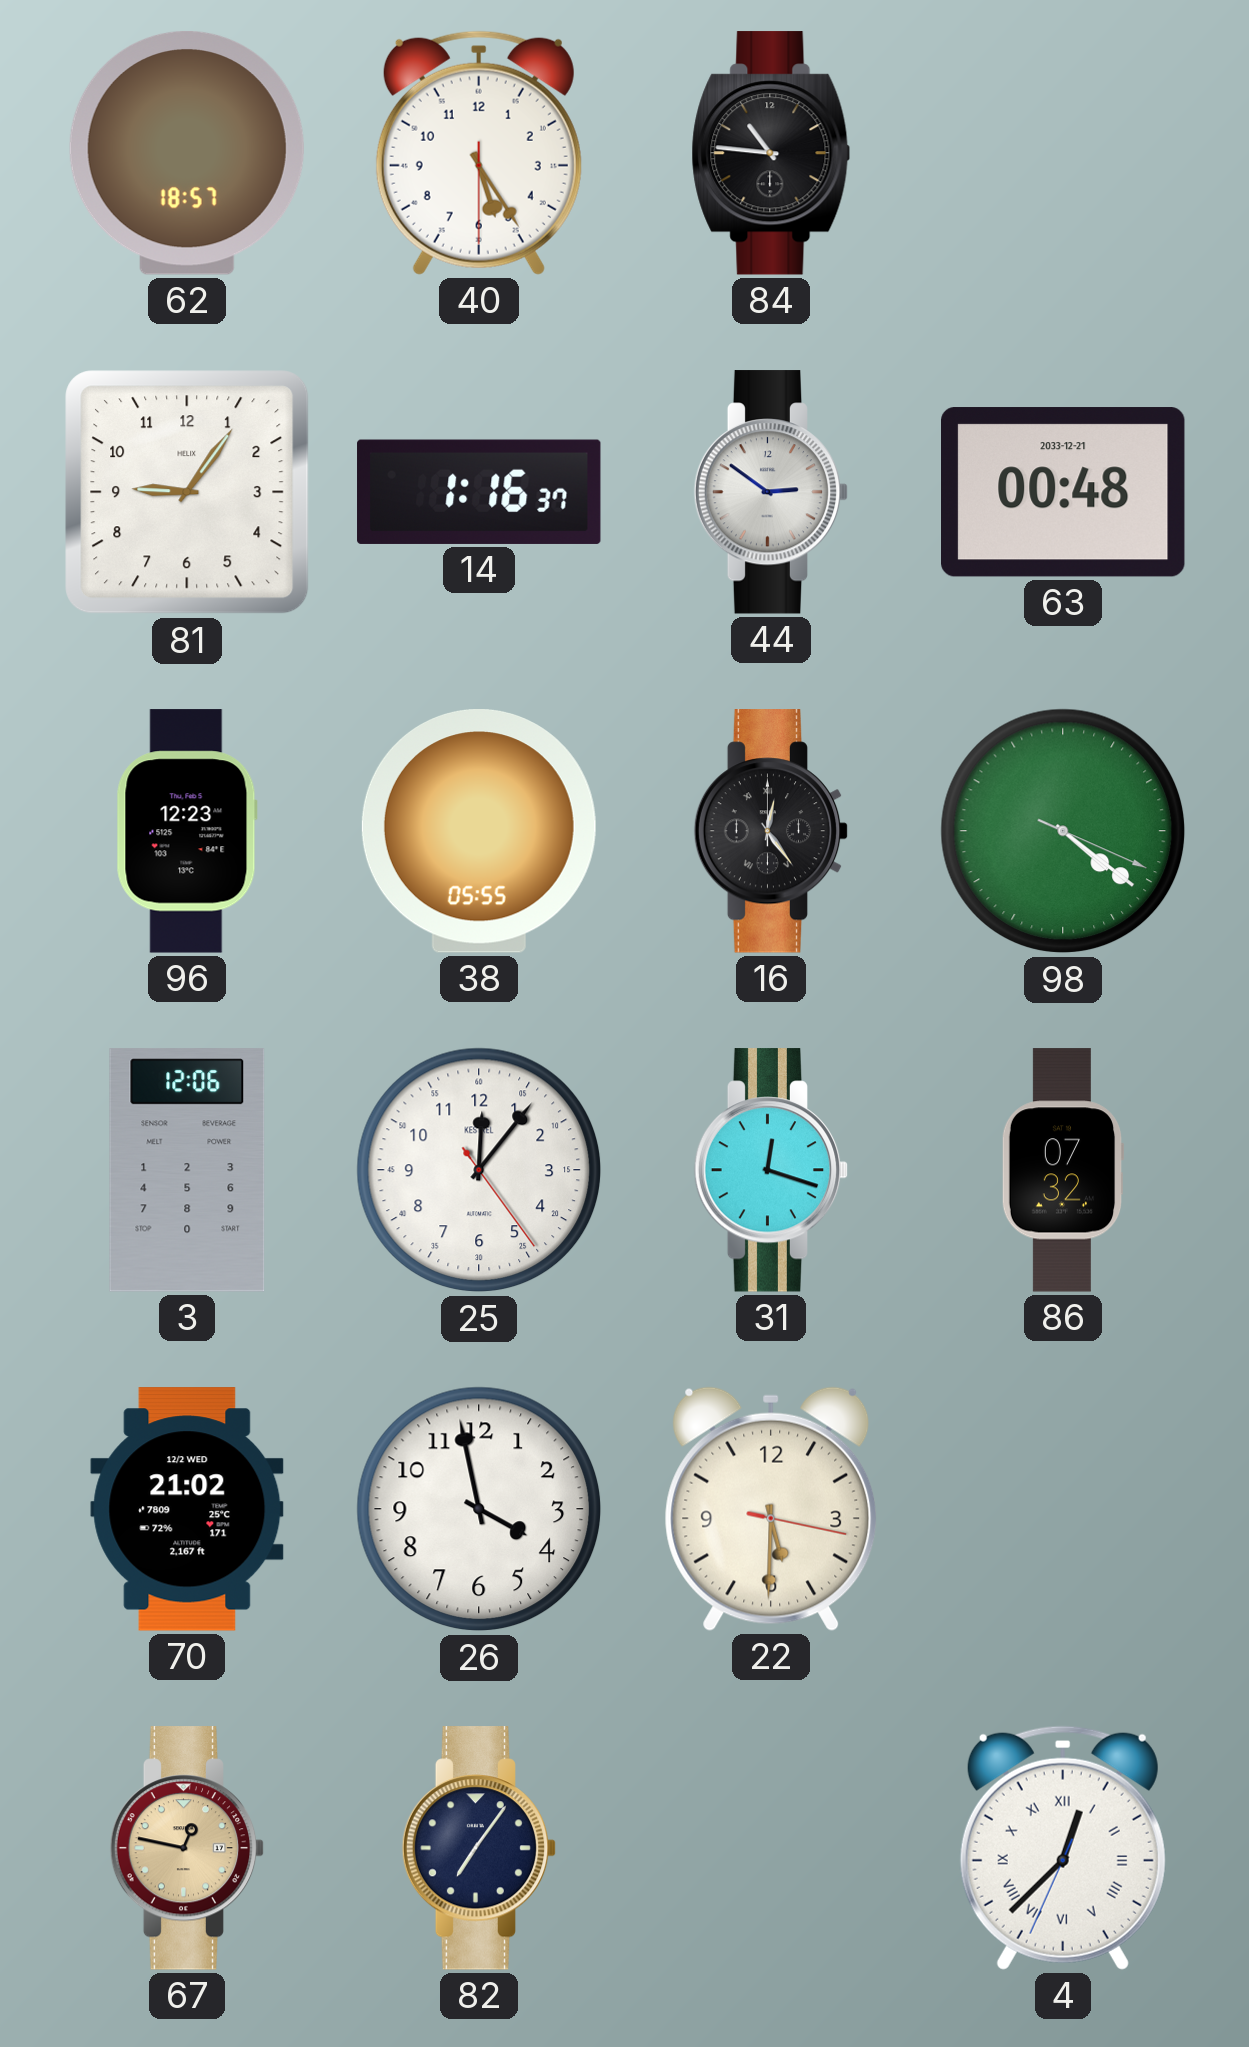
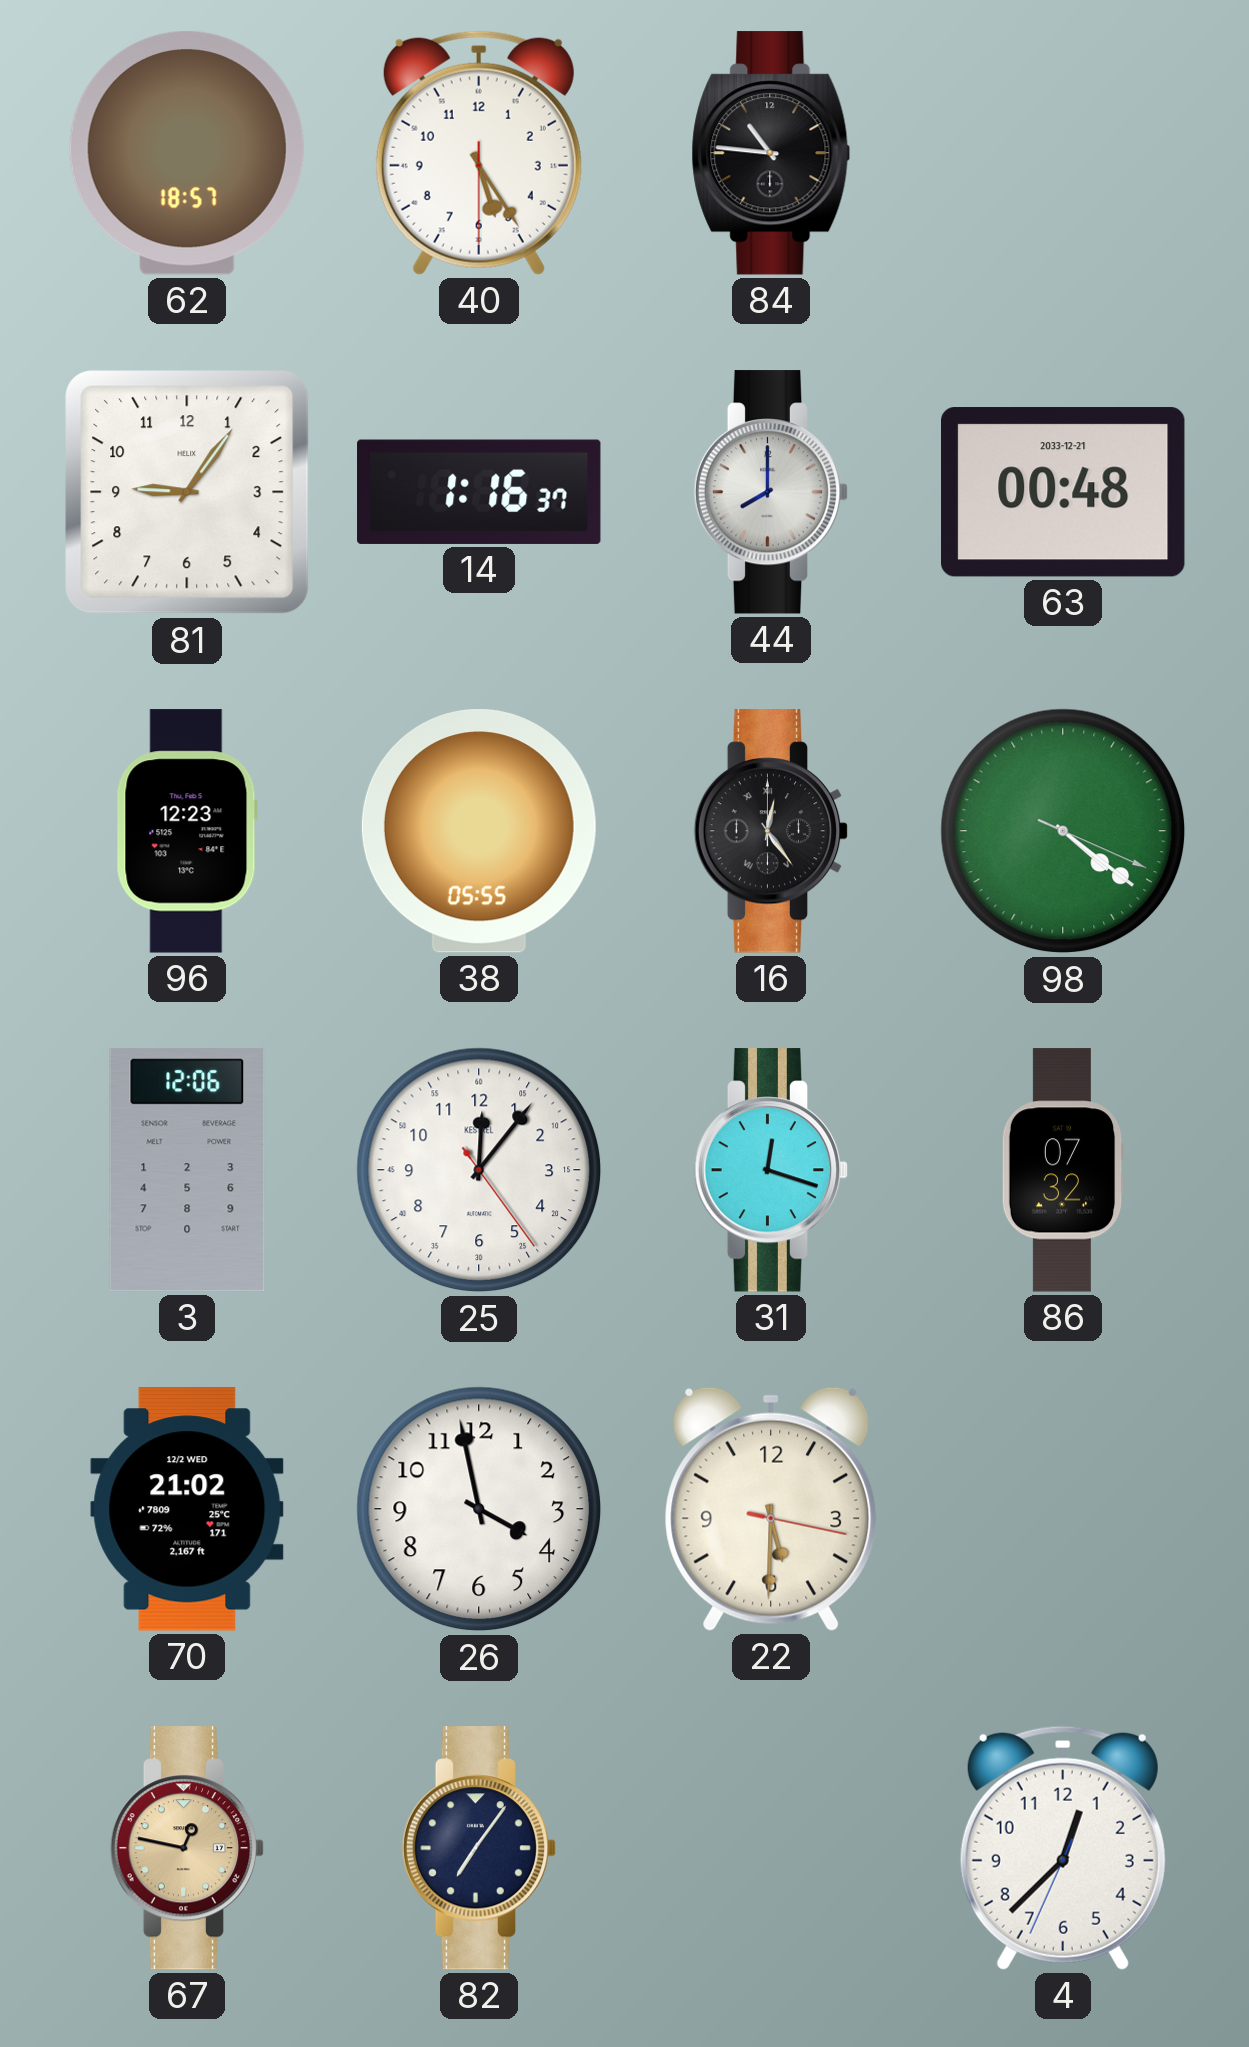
44: 2:51 -> 8:00
4 numerals: Roman -> Arabic
